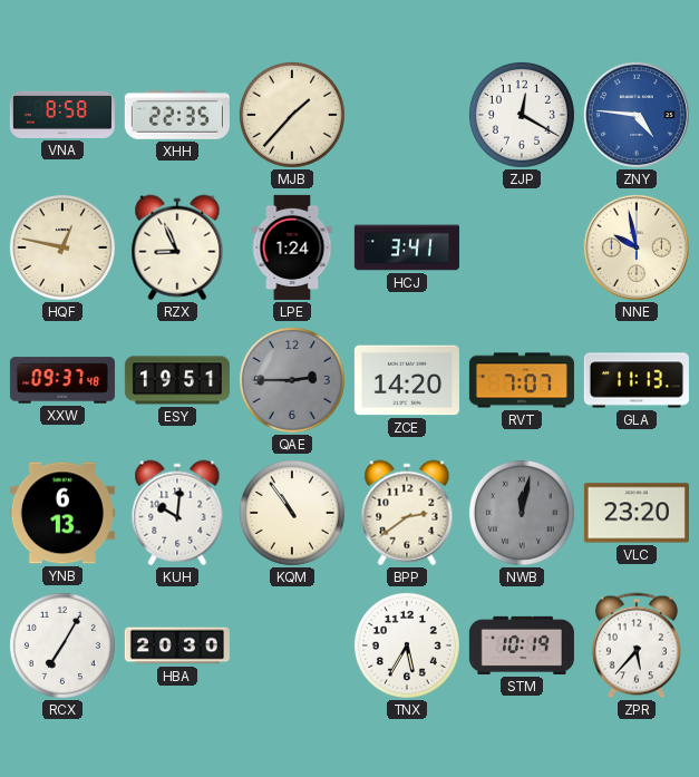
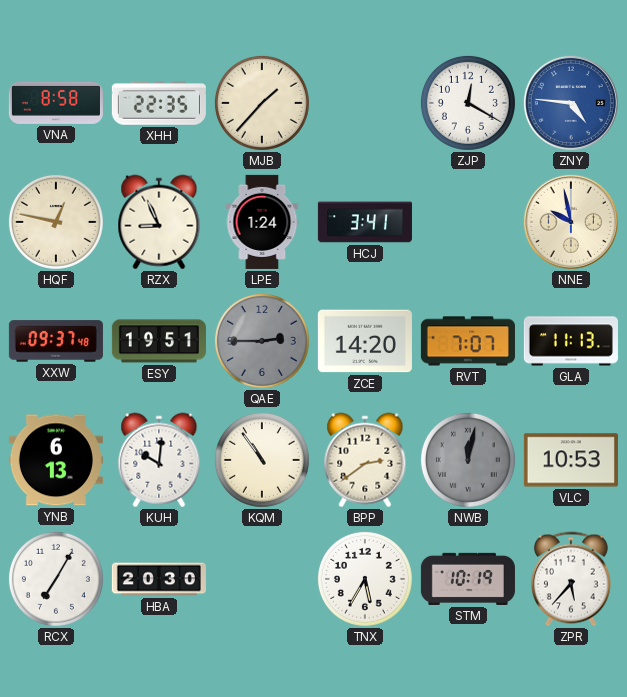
VLC: 23:20 -> 10:53
